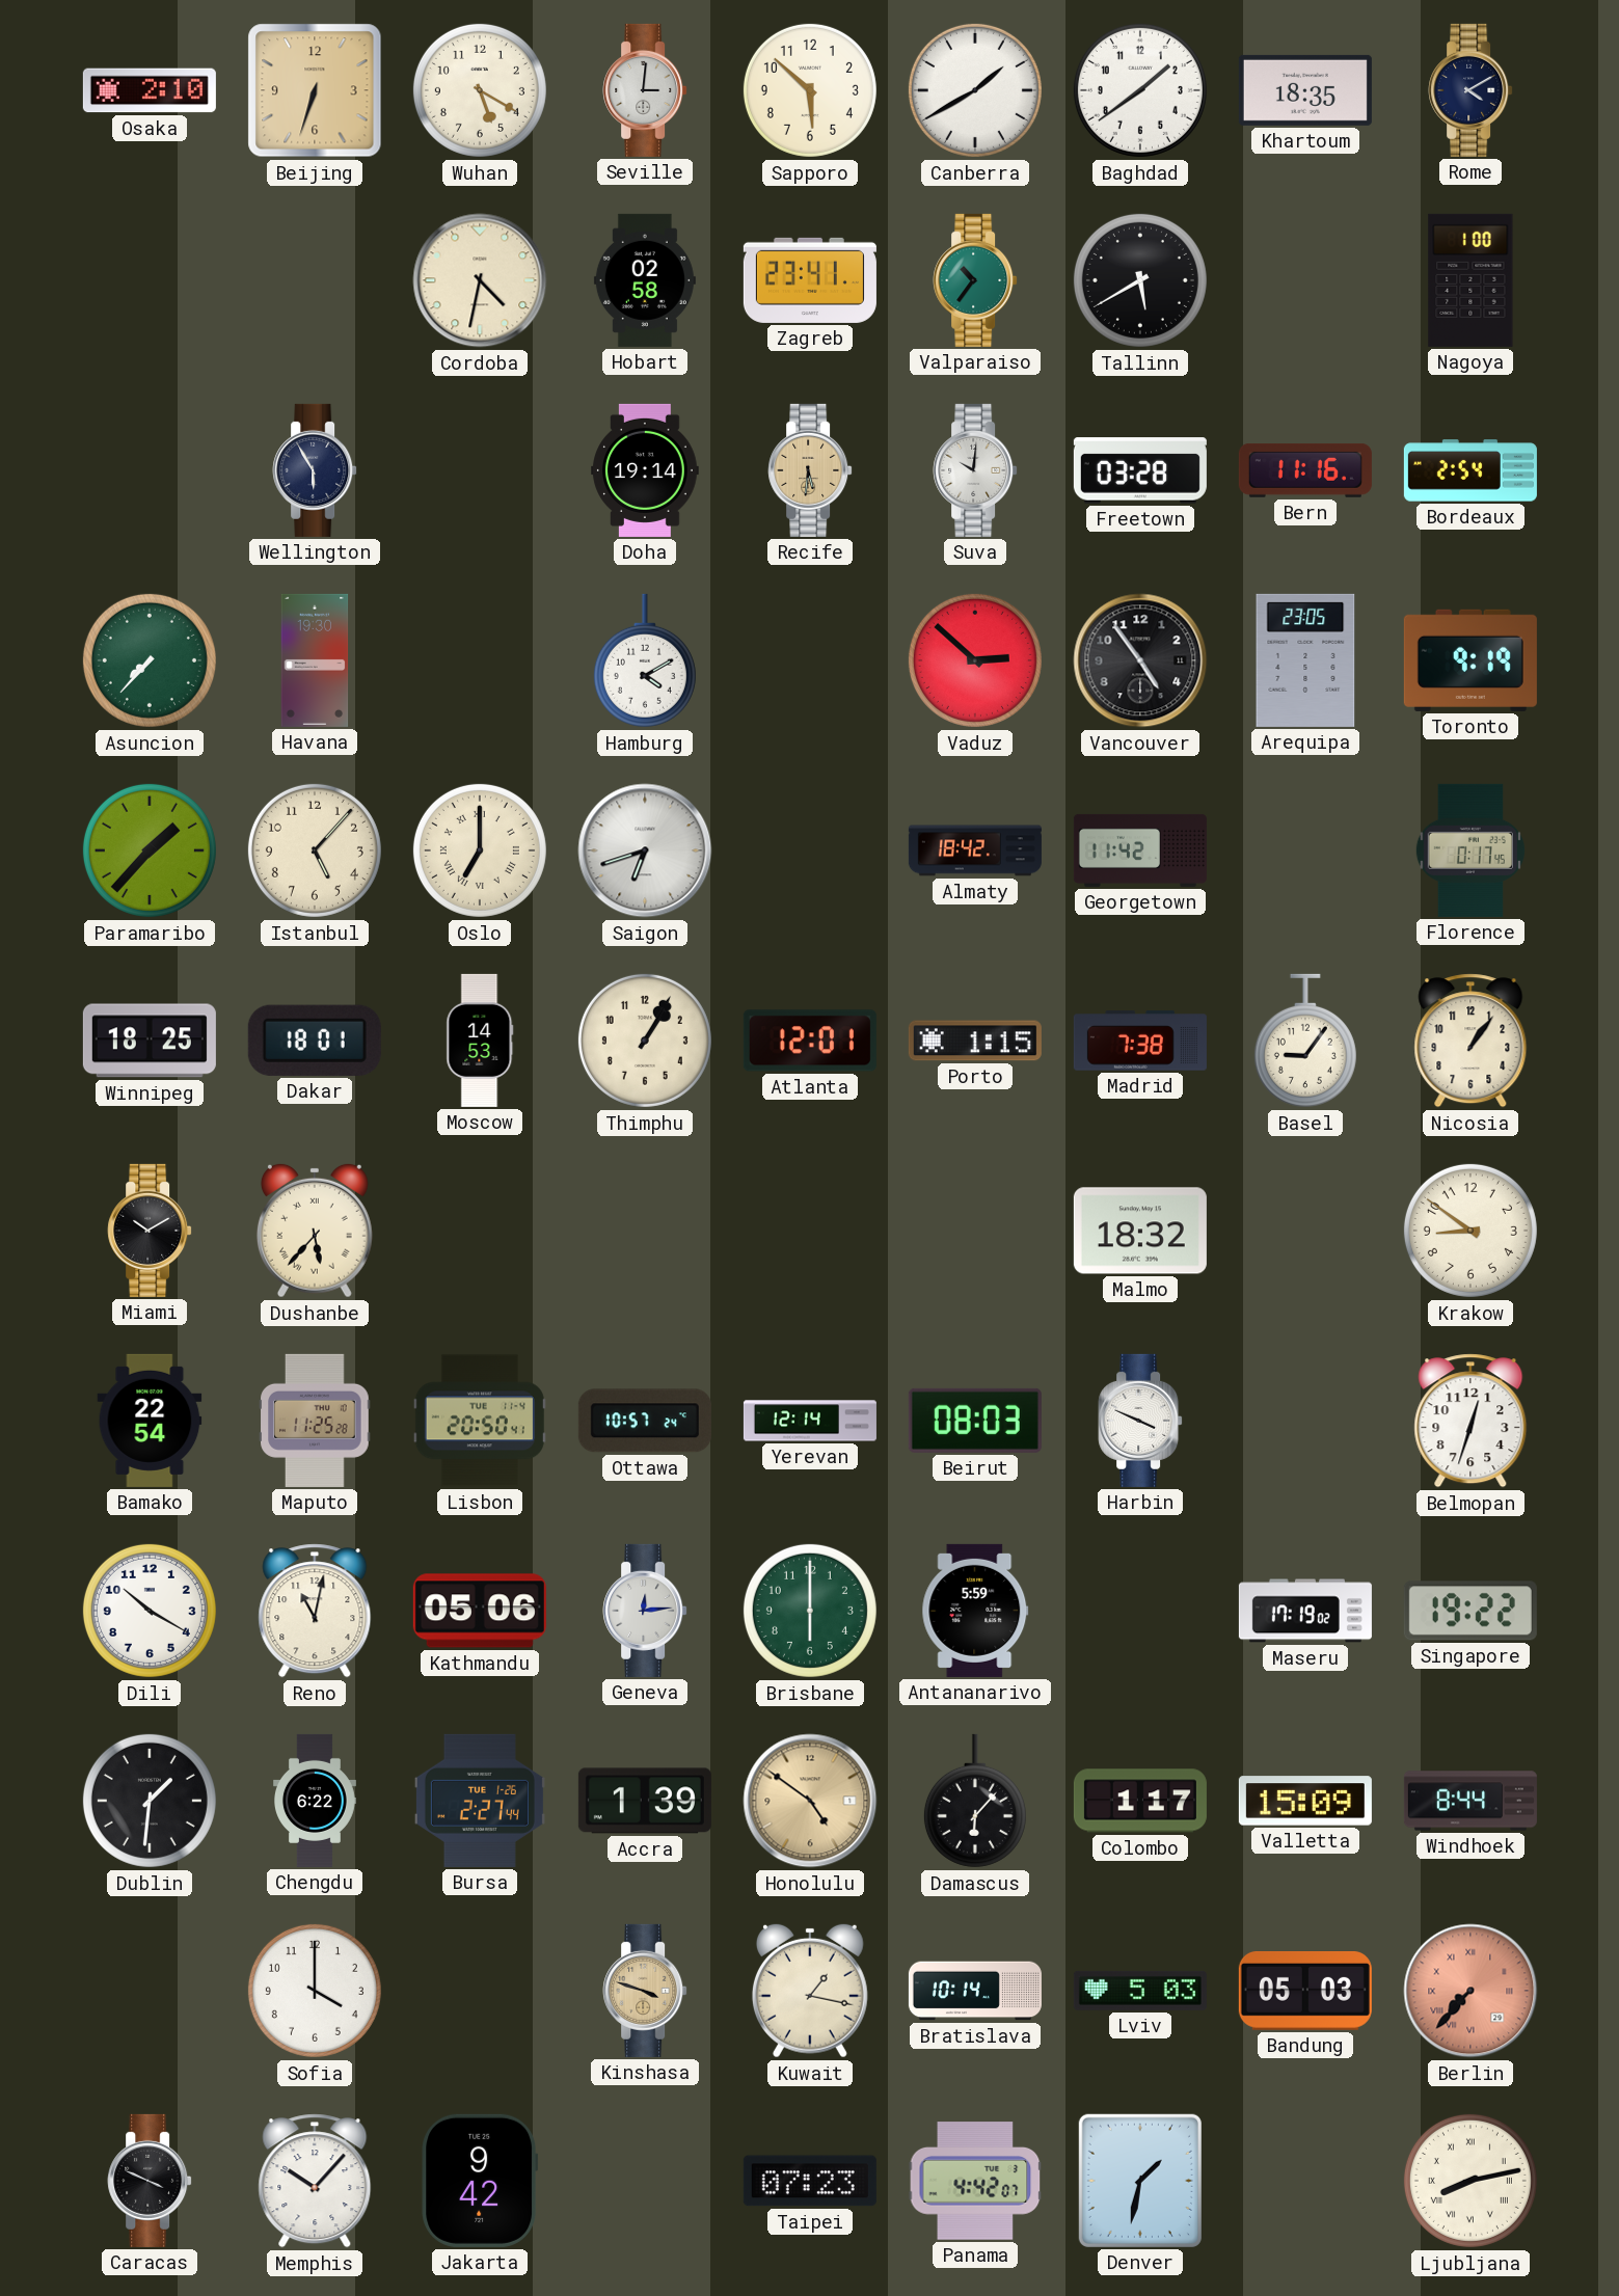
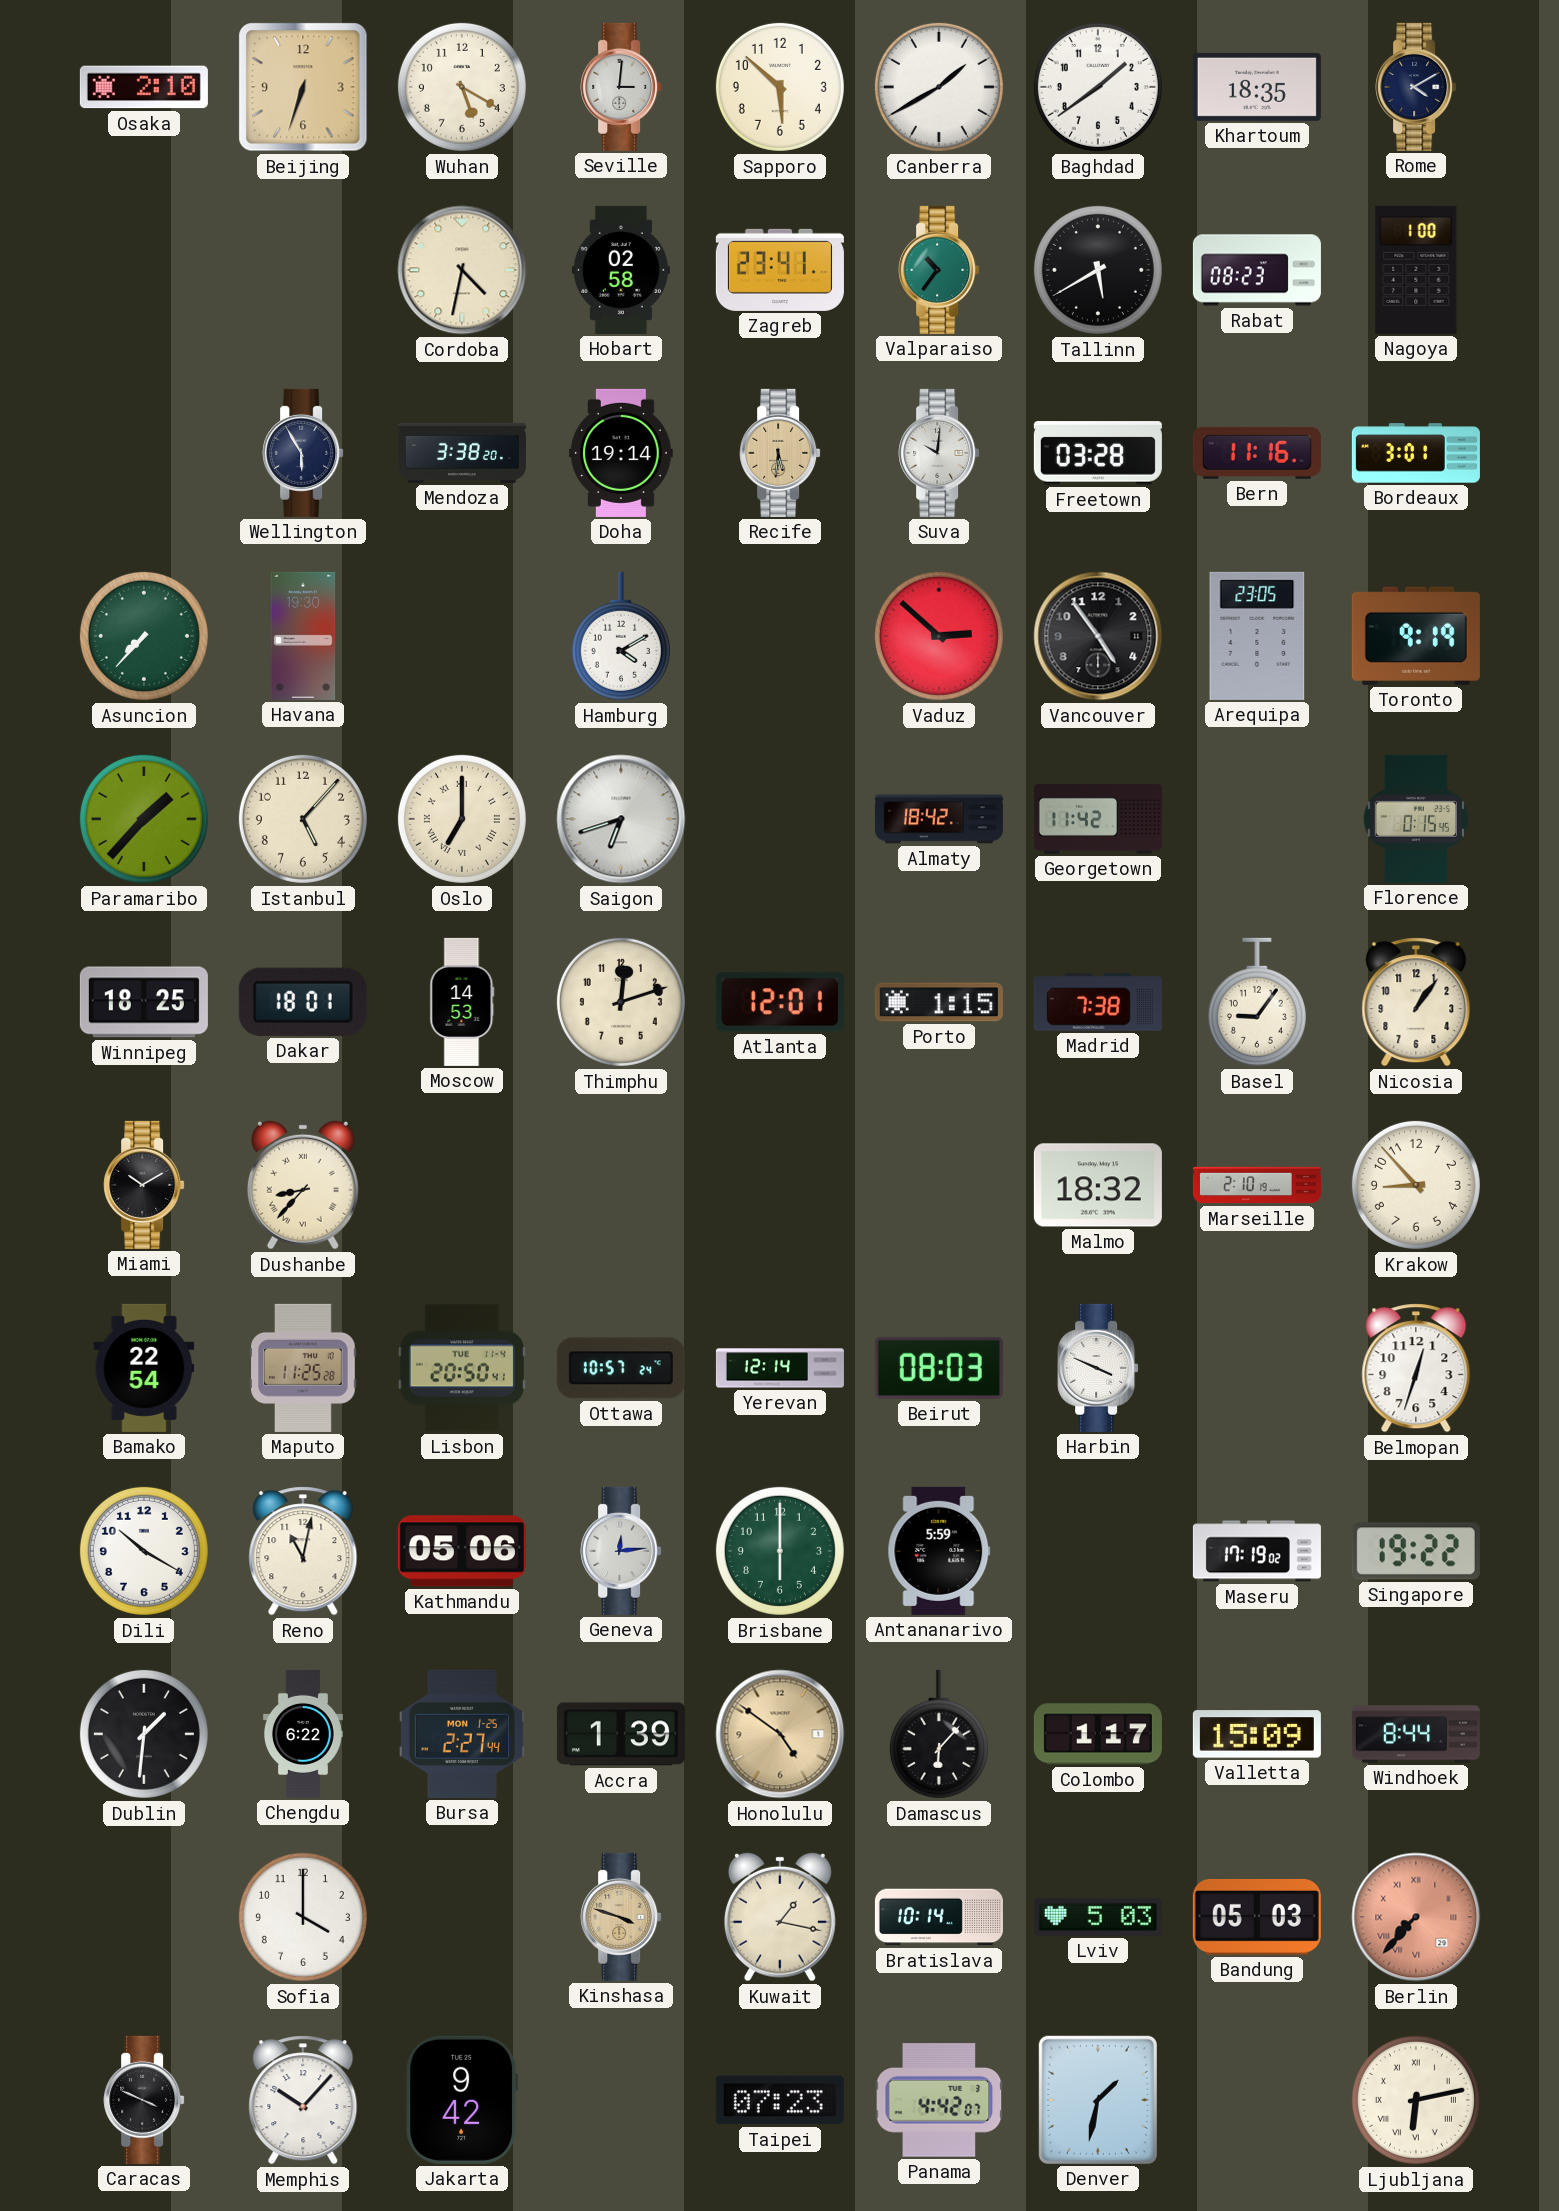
Rabat: none -> 08:23
Mendoza: none -> 3:38
Bordeaux: 2:54 -> 3:01
Florence: 0:17 -> 0:15
Thimphu: 1:05 -> 12:12
Dushanbe: 5:37 -> 8:37
Marseille: none -> 2:10
Krakow: 8:51 -> 8:53
Bursa date: TUE 1-26 -> MON 1-25
Ljubljana: 8:13 -> 6:13
